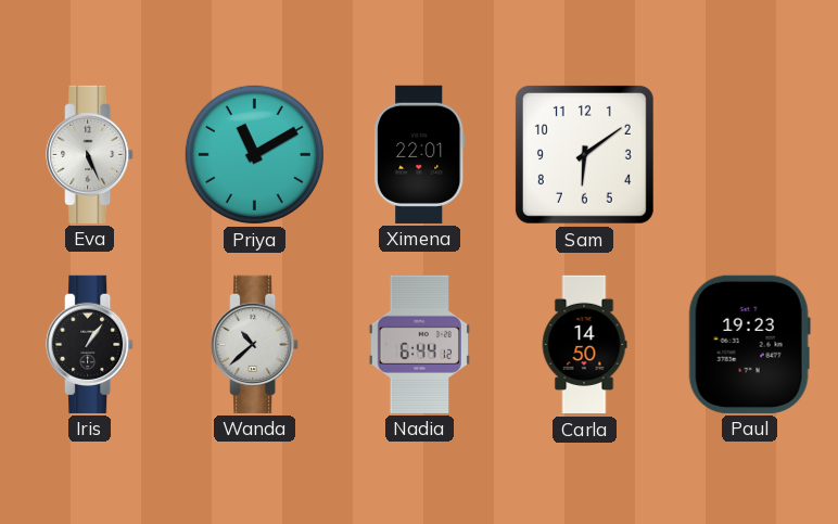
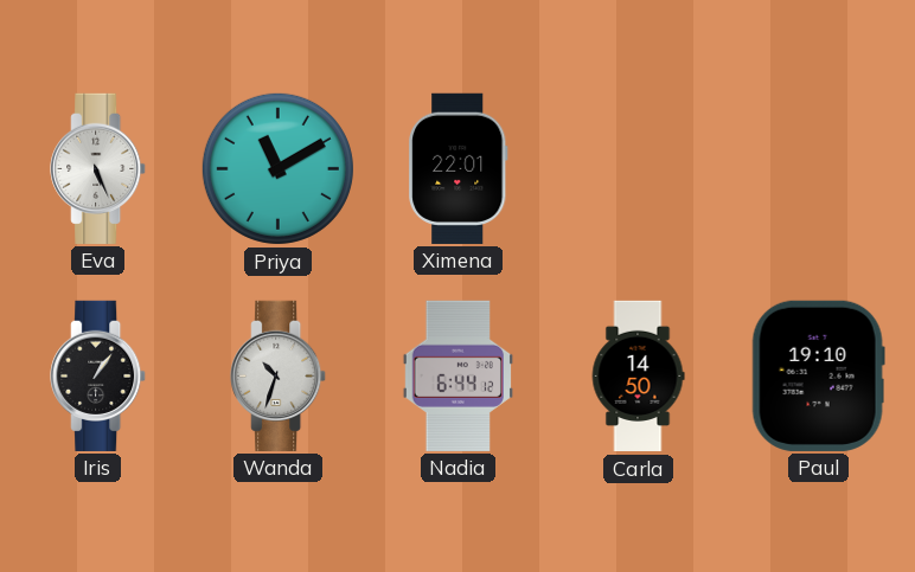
Sam: 6:09 -> none
Wanda: 10:38 -> 10:33
Paul: 19:23 -> 19:10
